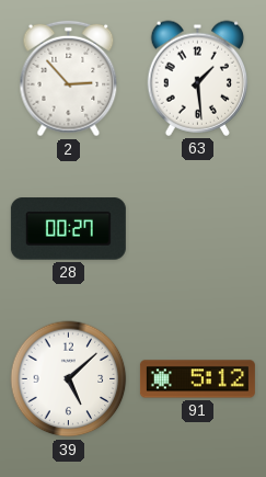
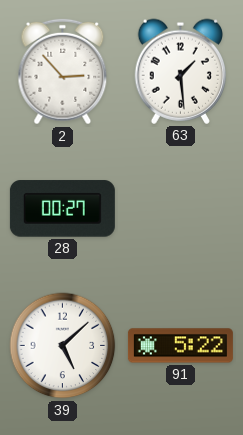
91: 5:12 -> 5:22
